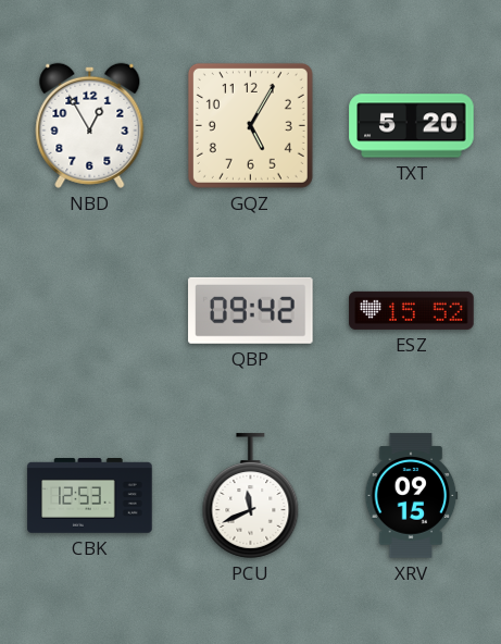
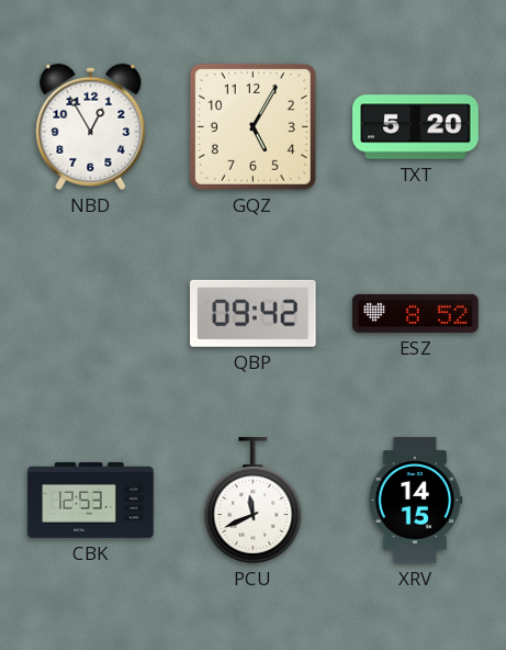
ESZ: 15:52 -> 8:52
XRV: 09:15 -> 14:15
